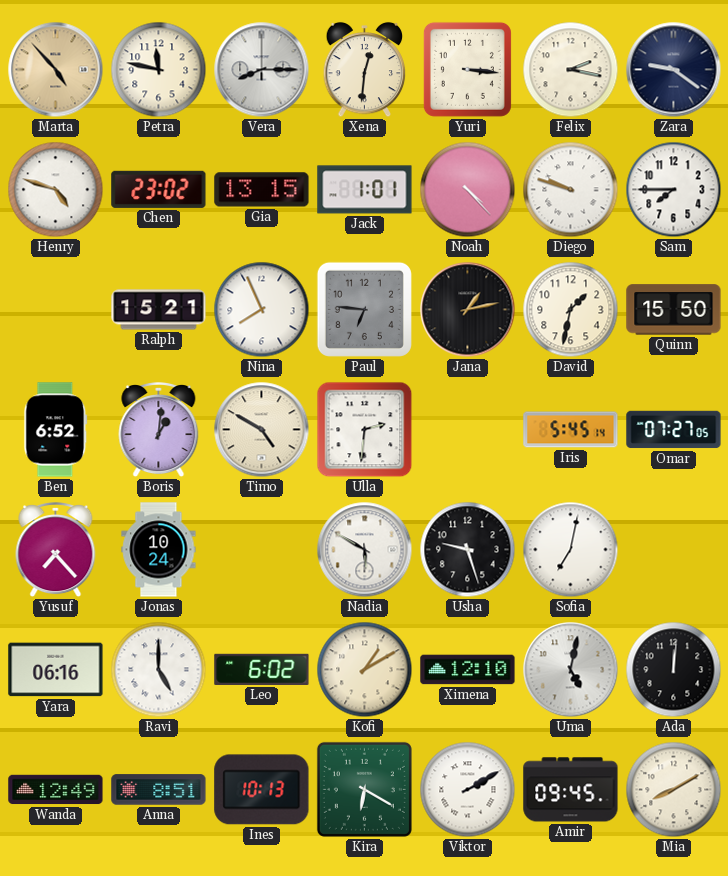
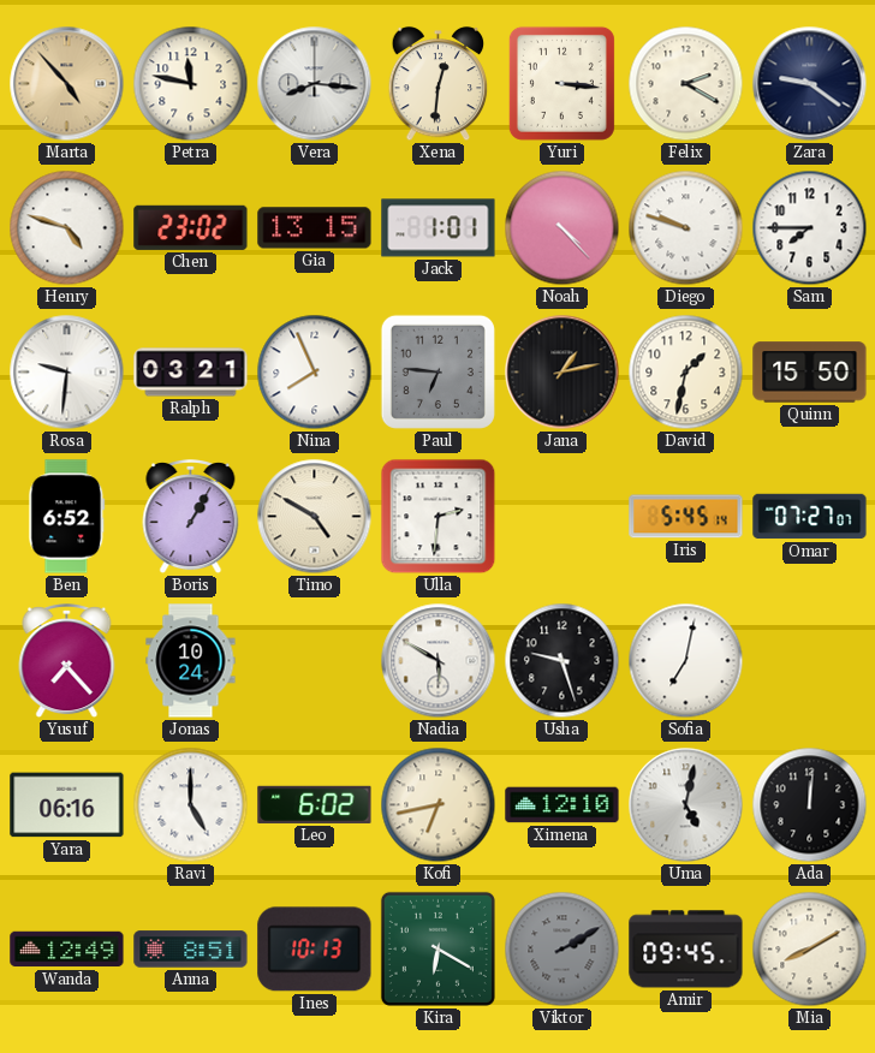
Vera: 8:15 -> 8:16
Felix: 2:17 -> 2:20
Rosa: none -> 9:31
Ralph: 15:21 -> 03:21
Boris: 1:01 -> 1:05
Omar: 07:27:05 -> 07:27:07
Kofi: 1:10 -> 6:43
Viktor dial: white -> grey
